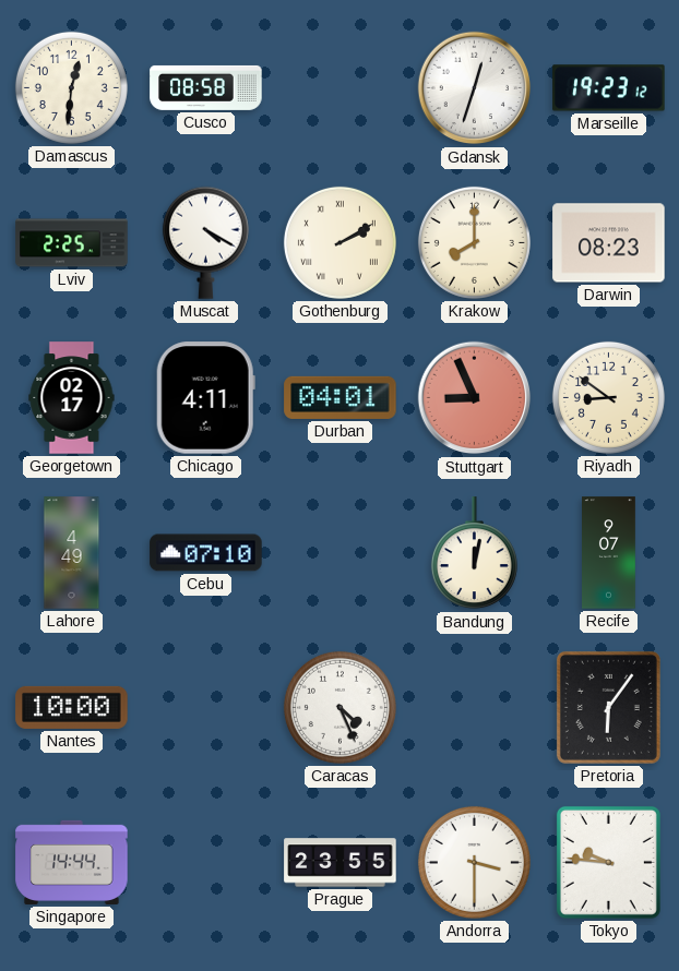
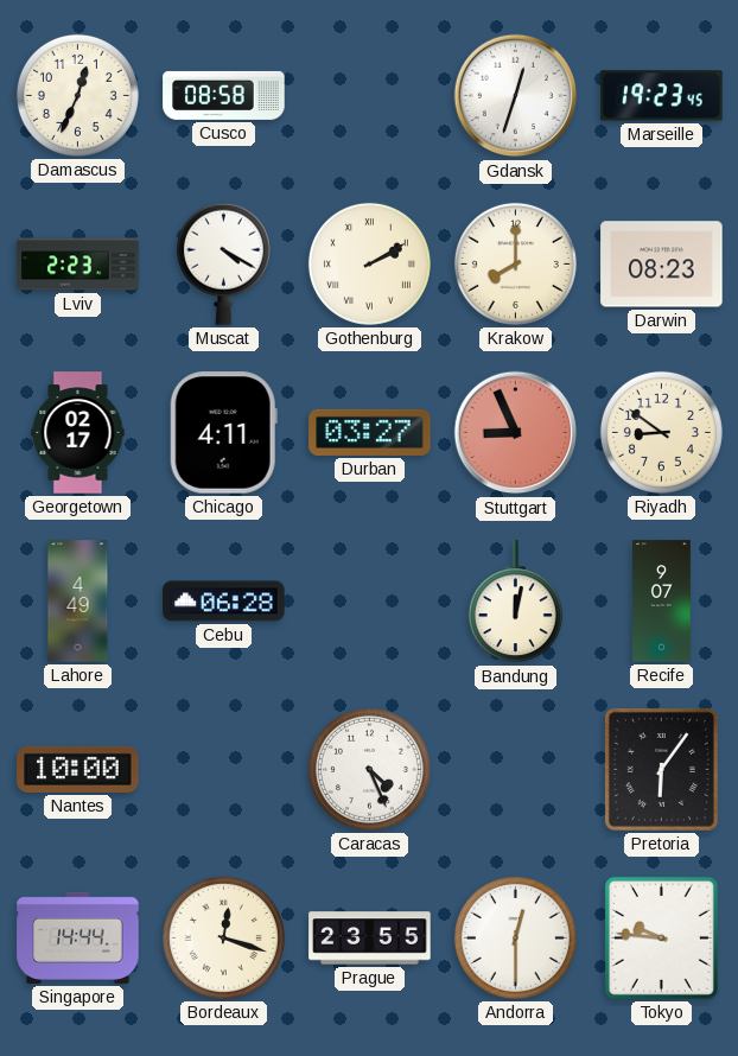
Damascus: 12:31 -> 12:34
Marseille: 19:23:12 -> 19:23:45
Lviv: 2:25 -> 2:23
Durban: 04:01 -> 03:27
Cebu: 07:10 -> 06:28
Bordeaux: none -> 12:18
Andorra: 3:30 -> 12:30
